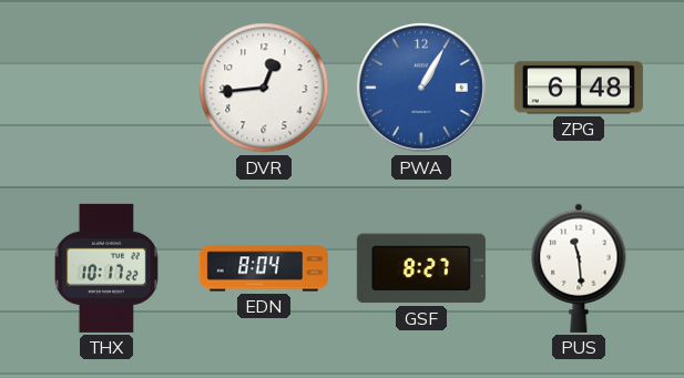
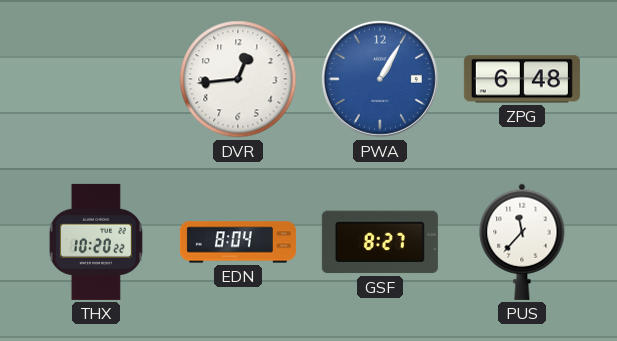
THX: 10:17 -> 10:20
PUS: 11:29 -> 11:37
